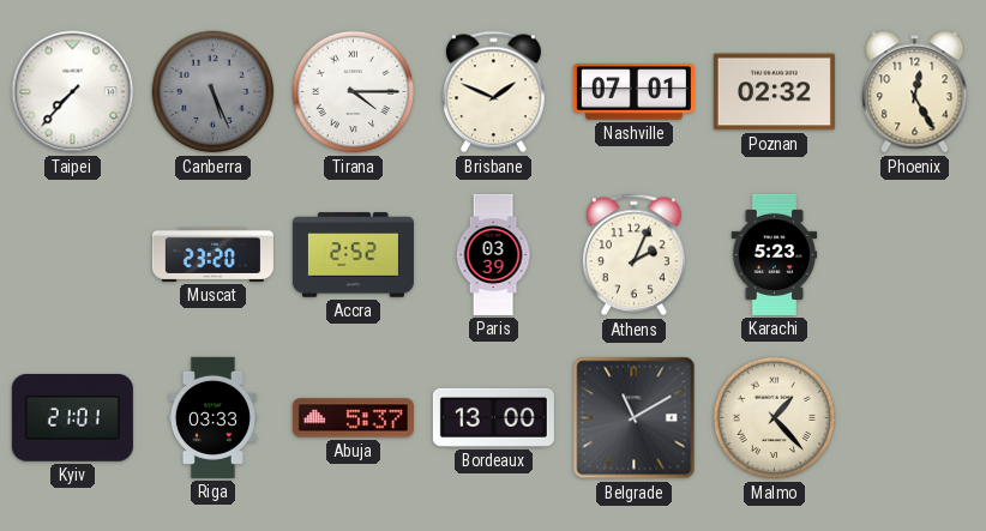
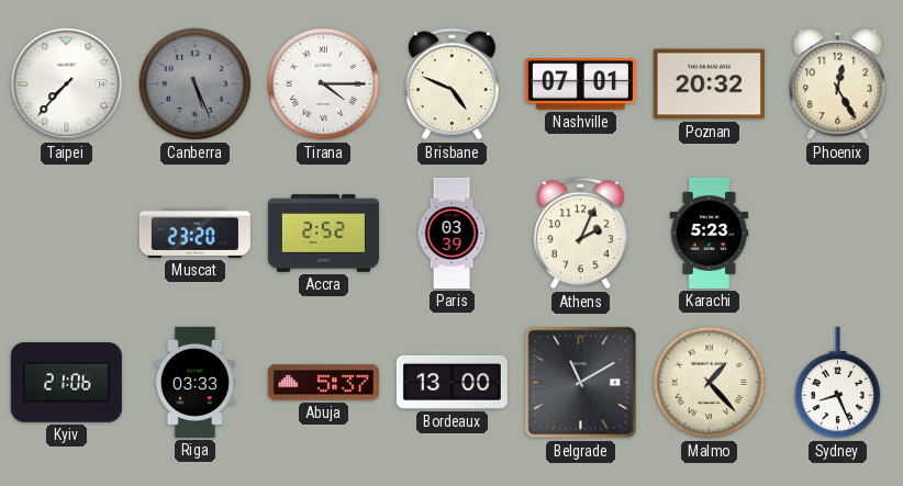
Brisbane: 1:49 -> 4:49
Poznan: 02:32 -> 20:32
Kyiv: 21:01 -> 21:06
Sydney: none -> 8:26
